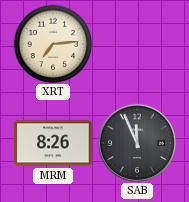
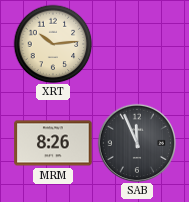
XRT: 7:14 -> 10:14
